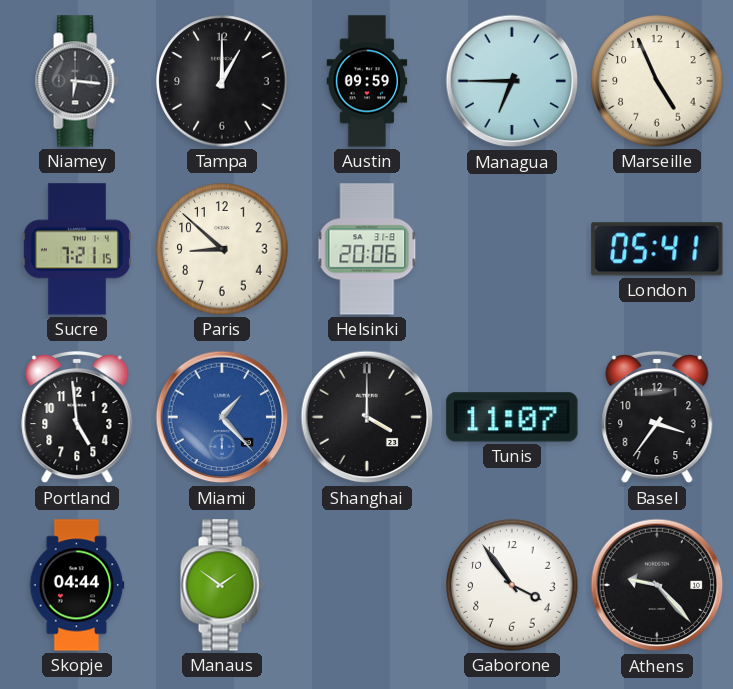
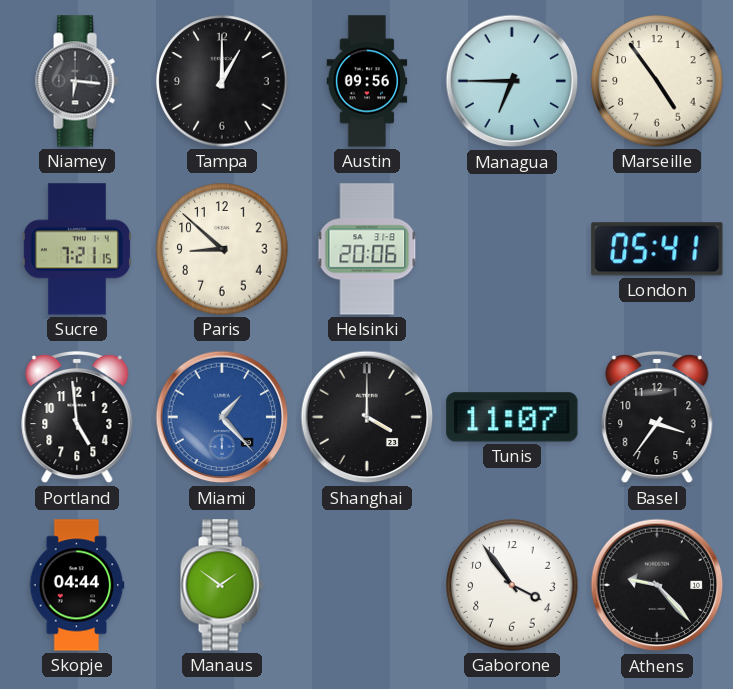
Austin: 09:59 -> 09:56
Marseille: 4:56 -> 4:54
